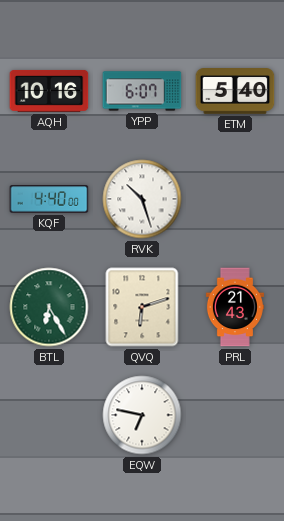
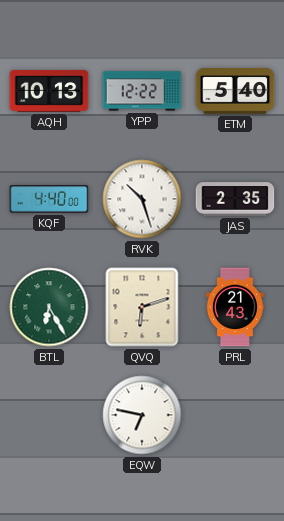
AQH: 10:16 -> 10:13
YPP: 6:07 -> 12:22
JAS: none -> 2:35
